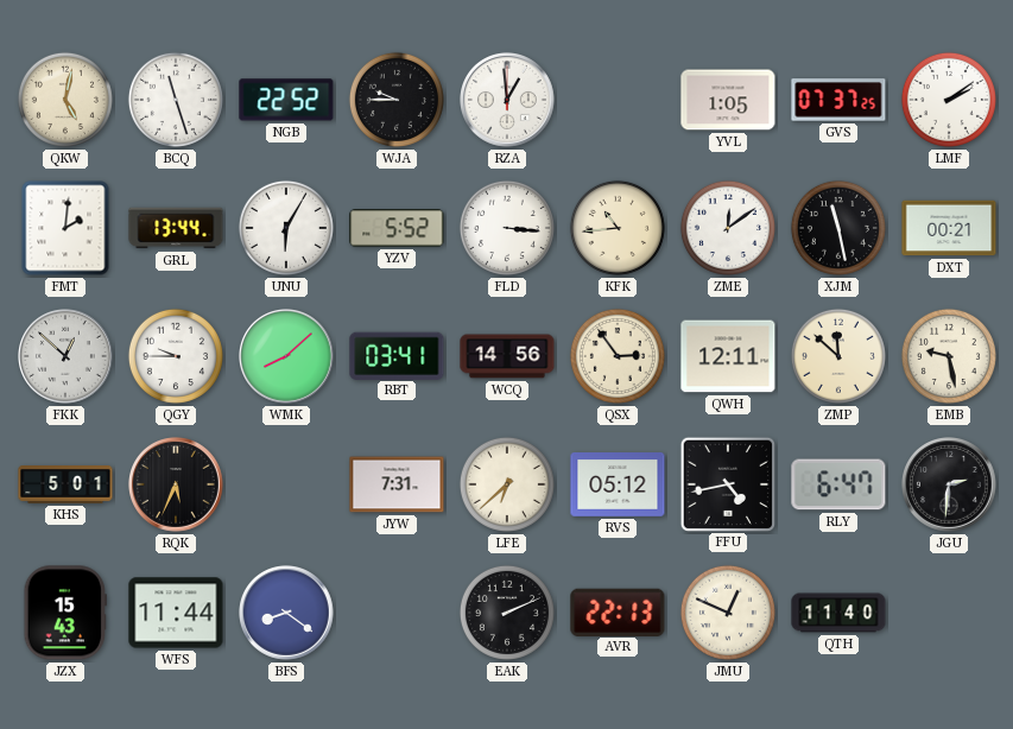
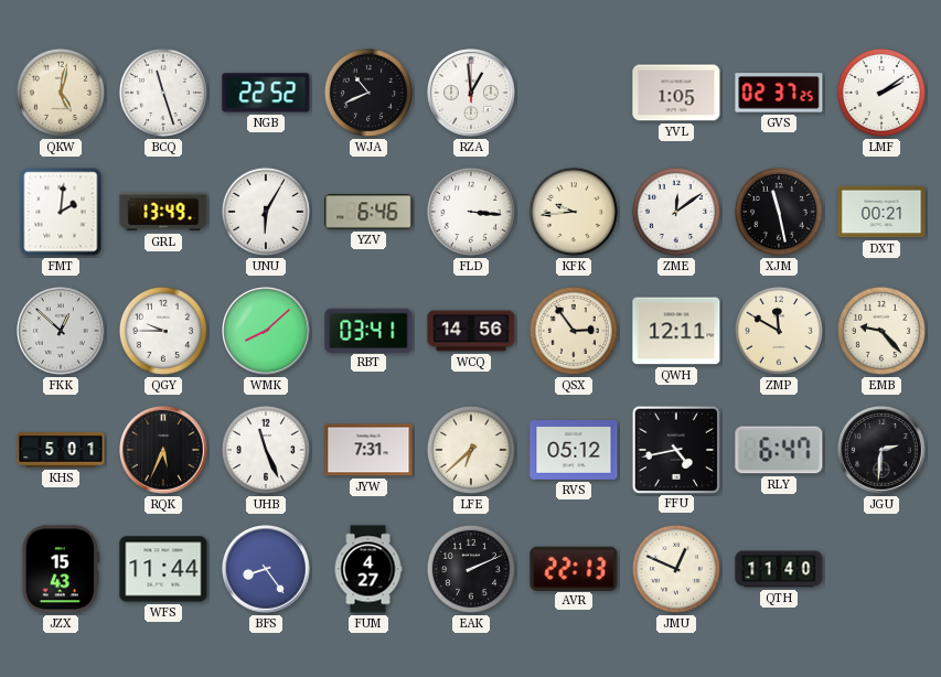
WJA: 9:45 -> 10:41
GVS: 07:37 -> 02:37
GRL: 13:44 -> 13:49
YZV: 5:52 -> 6:46
KFK: 10:44 -> 9:44
ZMP: 11:52 -> 11:50
EMB: 9:28 -> 9:23
UHB: none -> 11:26
BFS: 8:21 -> 8:24
FUM: none -> 4:27
